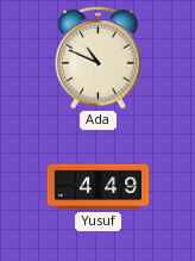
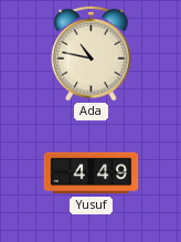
Ada: 10:49 -> 10:47
